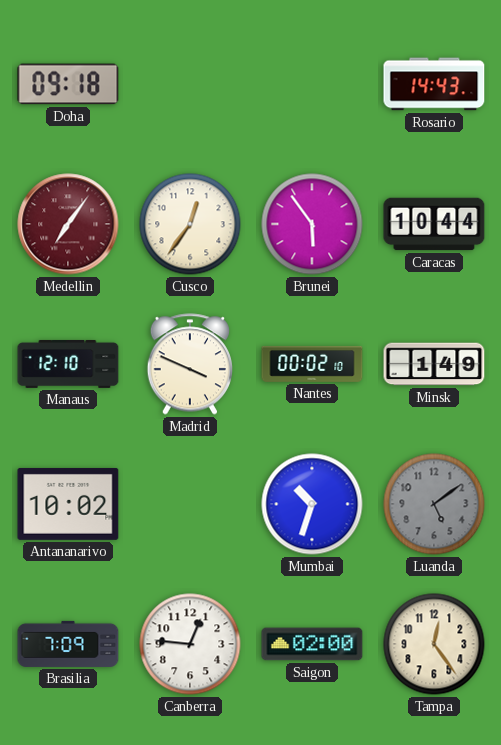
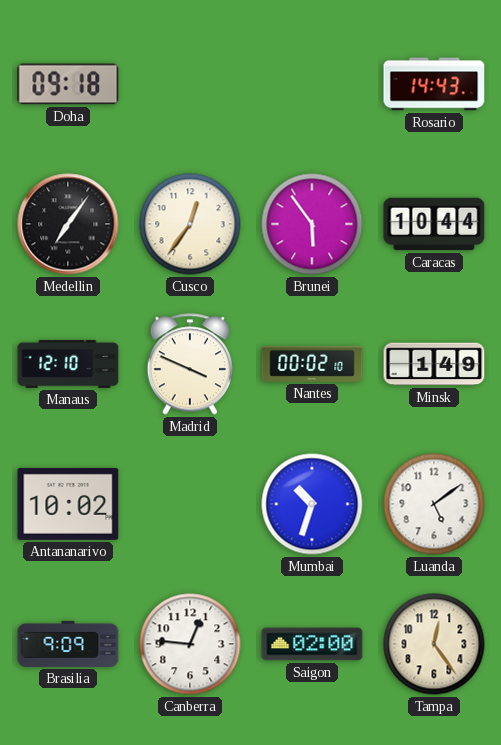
Medellin dial: burgundy -> black
Luanda dial: grey -> white
Brasilia: 7:09 -> 9:09
